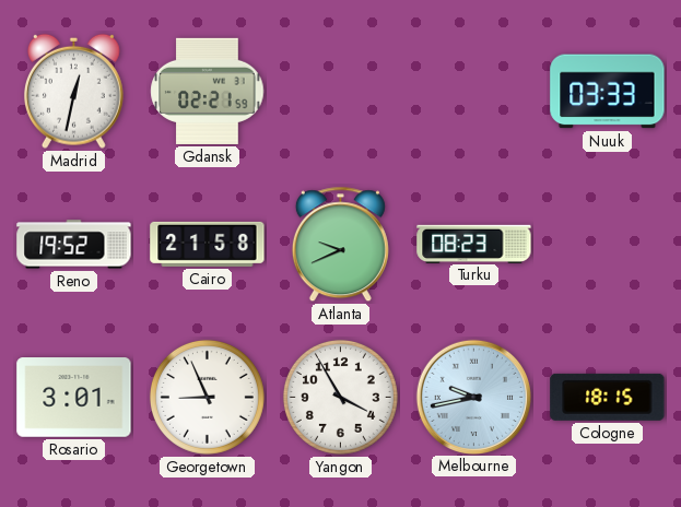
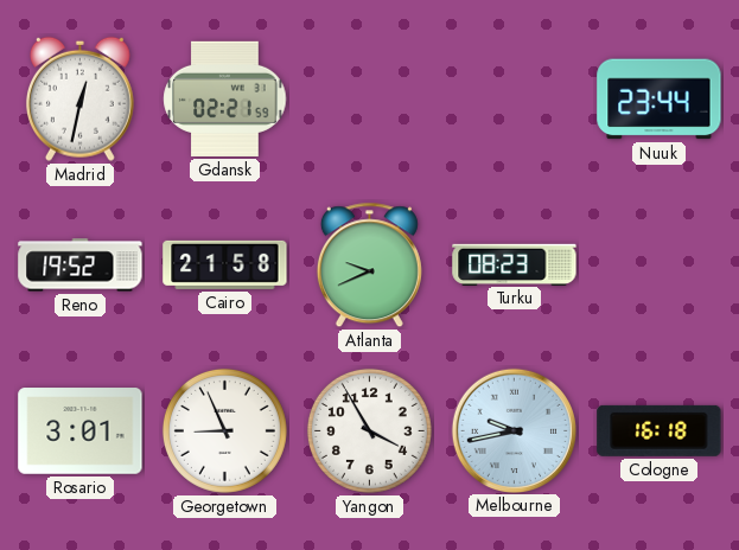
Nuuk: 03:33 -> 23:44
Cologne: 18:15 -> 16:18
